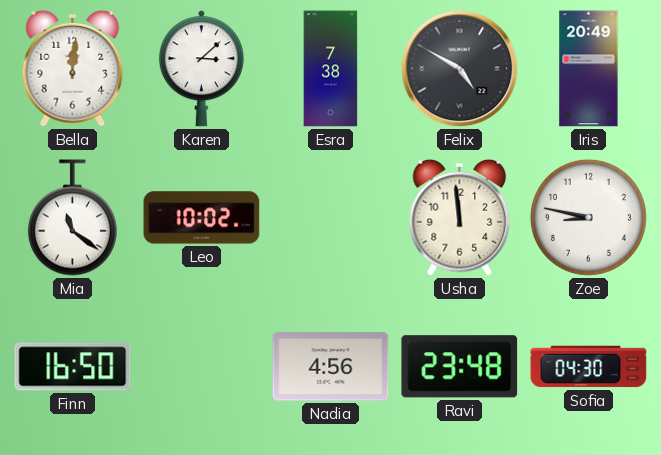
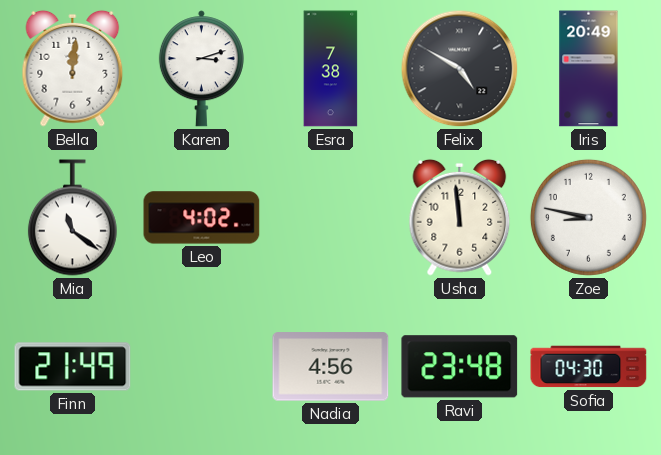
Karen: 3:08 -> 3:12
Leo: 10:02 -> 4:02
Finn: 16:50 -> 21:49
